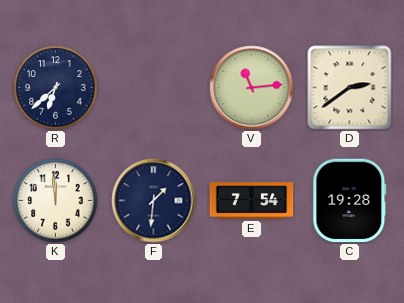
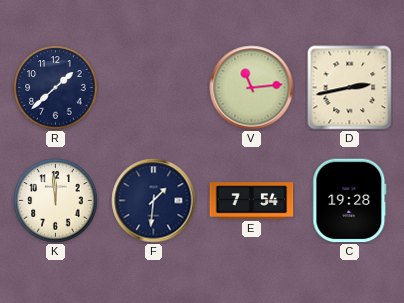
R: 6:38 -> 1:38
D: 2:39 -> 2:43
